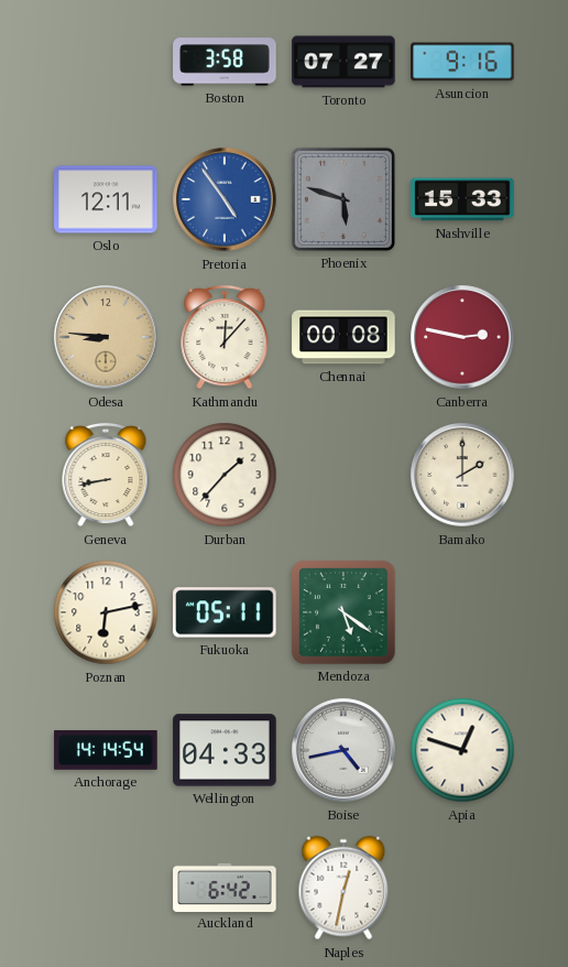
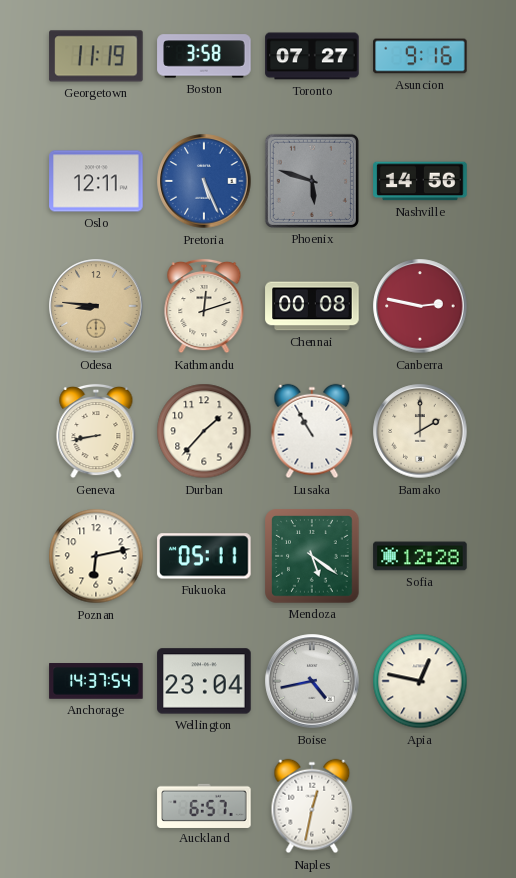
Georgetown: none -> 11:19
Pretoria: 4:54 -> 5:26
Nashville: 15:33 -> 14:56
Kathmandu: 12:07 -> 12:12
Lusaka: none -> 10:55
Sofia: none -> 12:28
Anchorage: 14:14 -> 14:37
Wellington: 04:33 -> 23:04
Apia: 12:48 -> 12:47
Auckland: 6:42 -> 6:57
